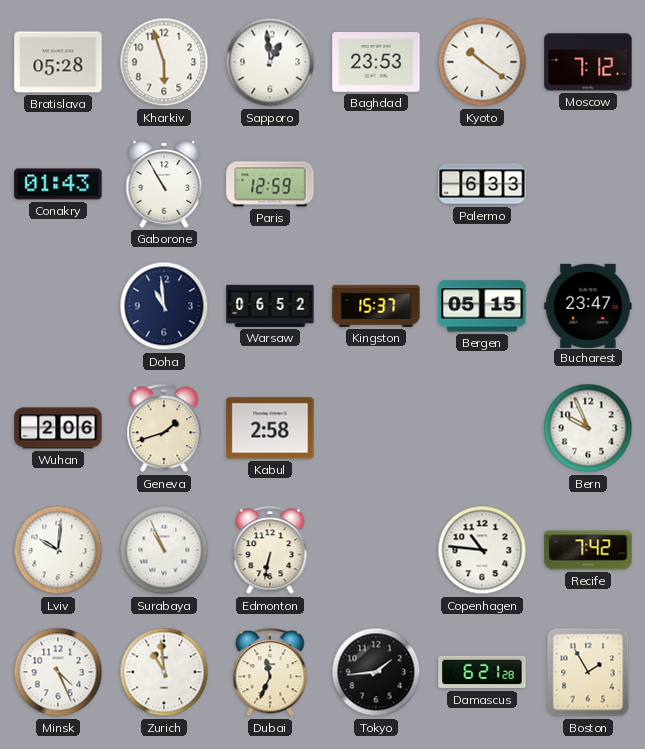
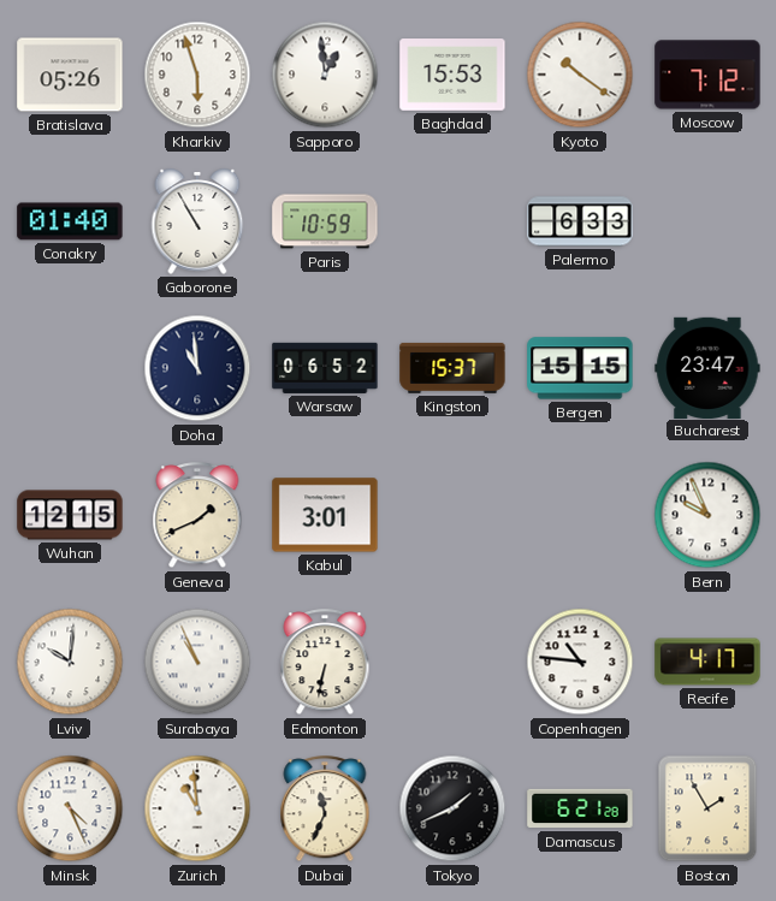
Bratislava: 05:28 -> 05:26
Baghdad: 23:53 -> 15:53
Conakry: 01:43 -> 01:40
Paris: 12:59 -> 10:59
Bergen: 05:15 -> 15:15
Wuhan: 2:06 -> 12:15
Geneva: 1:42 -> 1:41
Kabul: 2:58 -> 3:01
Recife: 7:42 -> 4:17
Tokyo: 1:44 -> 1:41
